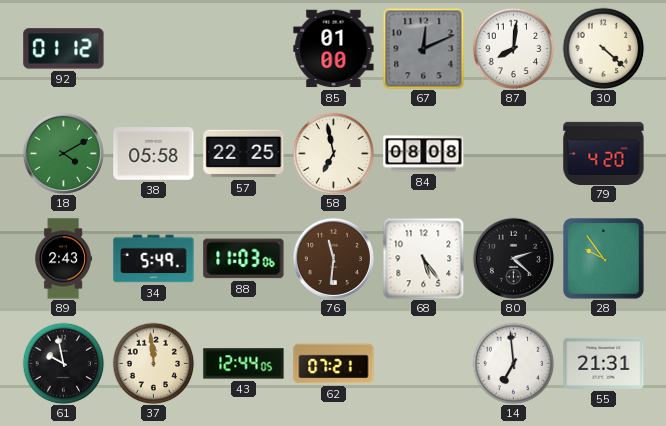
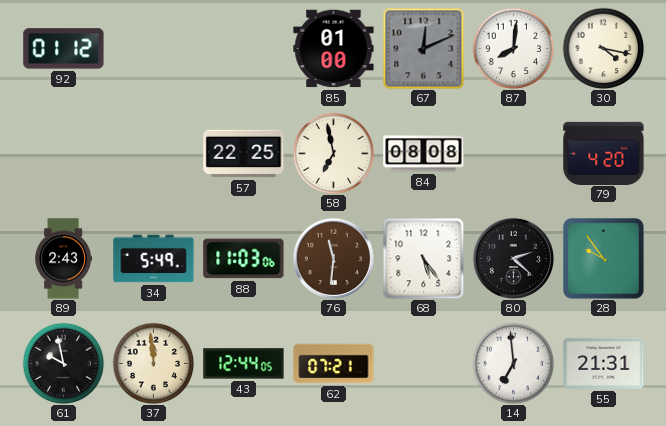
30: 4:22 -> 4:17
18: 4:10 -> none
38: 05:58 -> none
